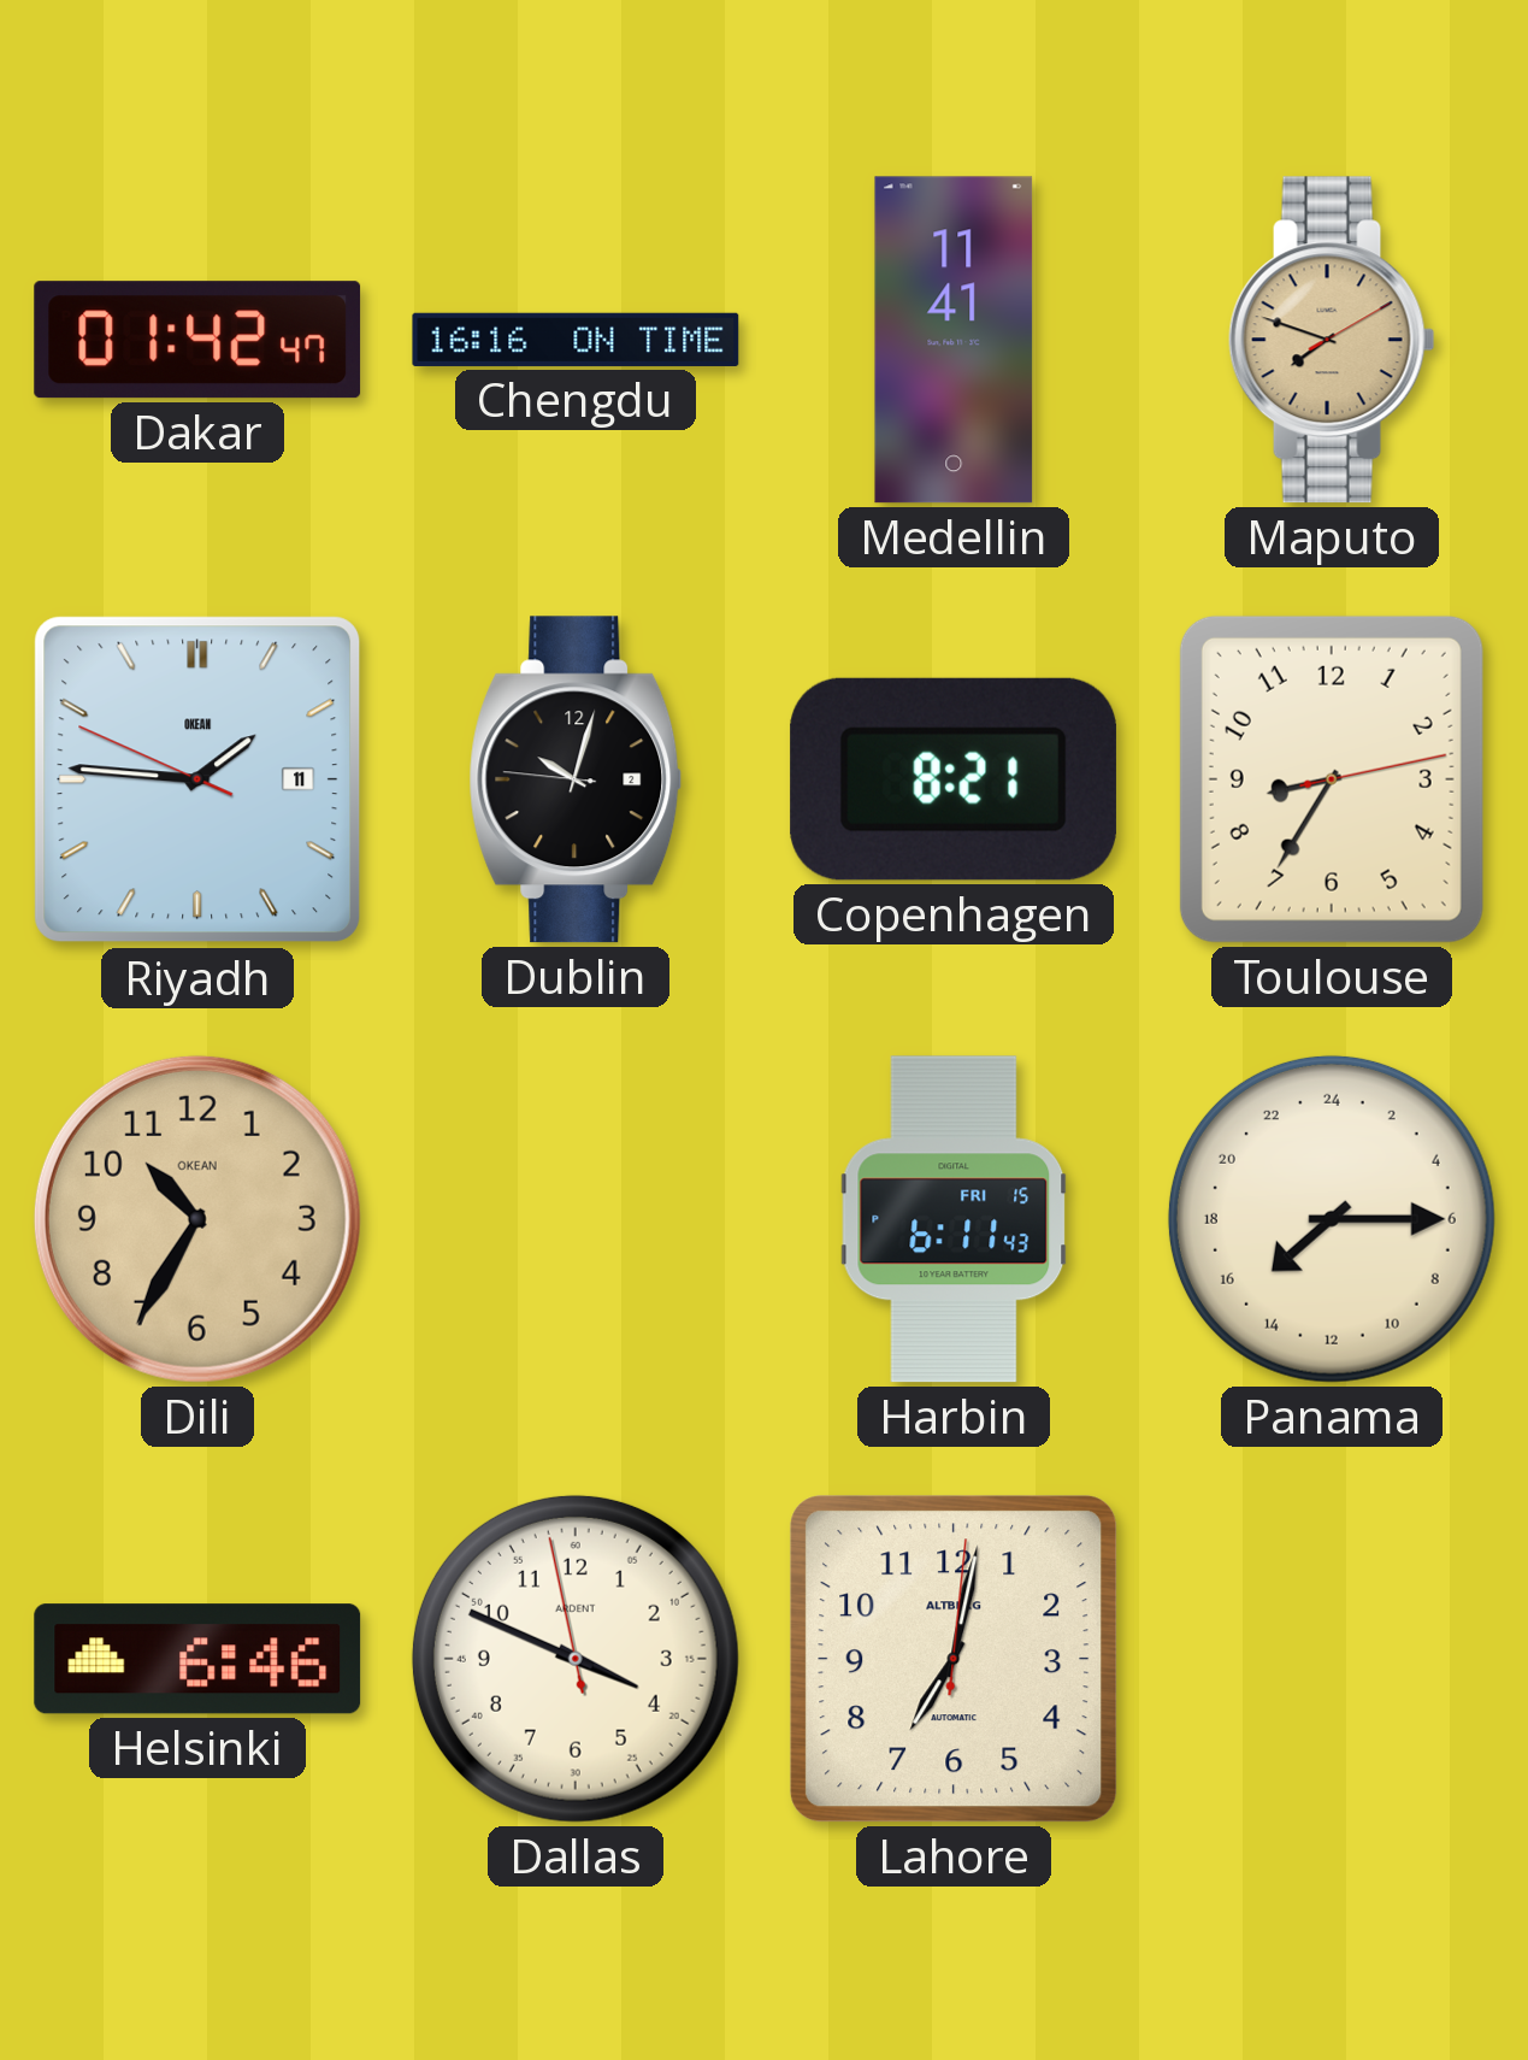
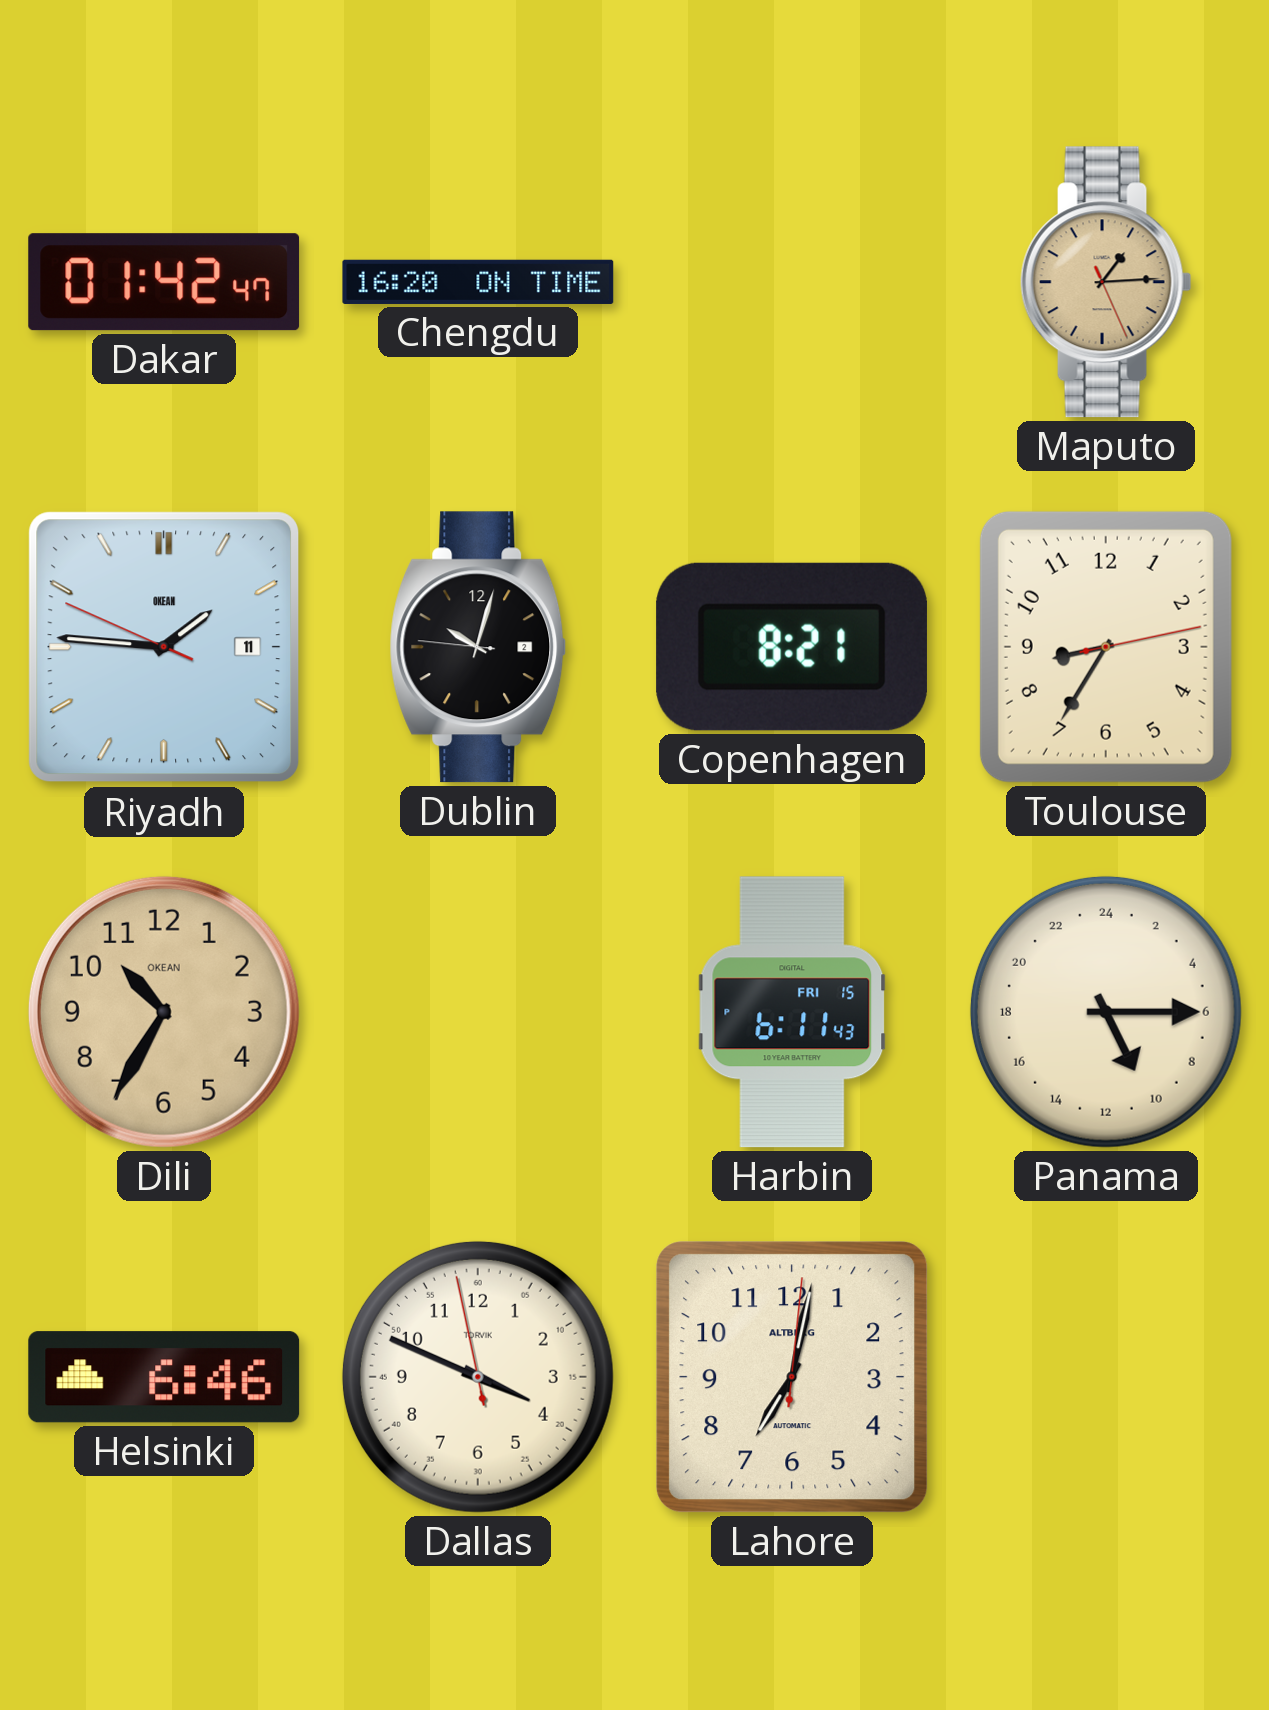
Chengdu: 16:16 -> 16:20
Medellin: 11:41 -> none
Maputo: 7:48 -> 1:14
Panama: 15:15 -> 10:15
Dallas brand: ARDENT -> TORVIK
